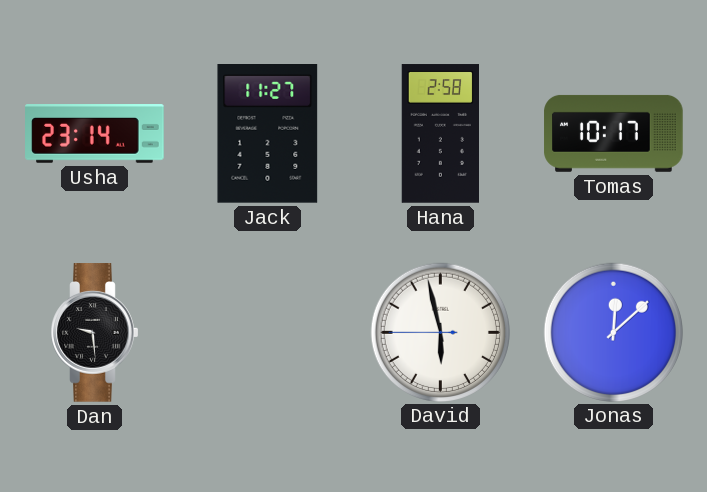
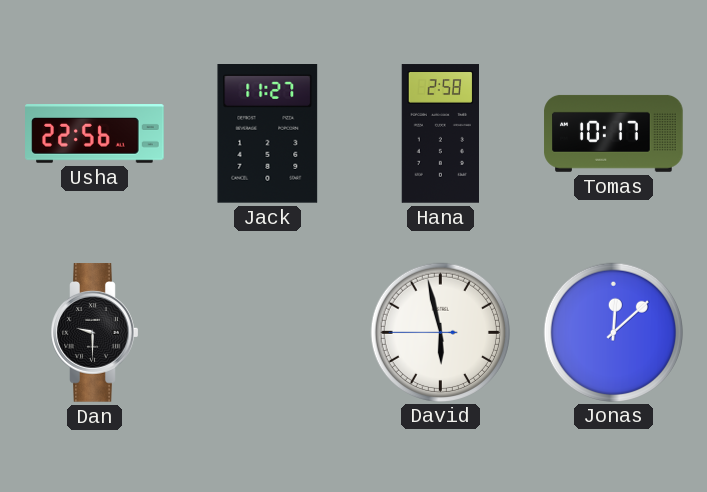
Usha: 23:14 -> 22:56
Dan: 9:29 -> 9:30
